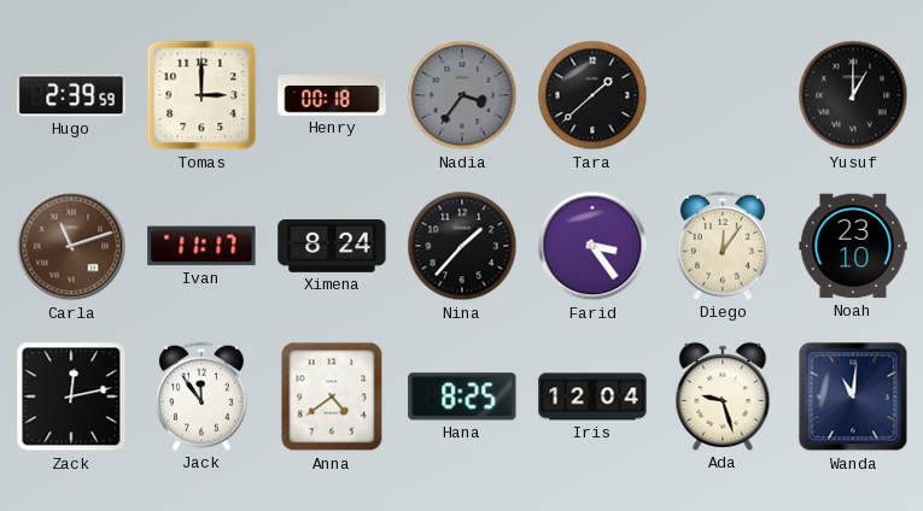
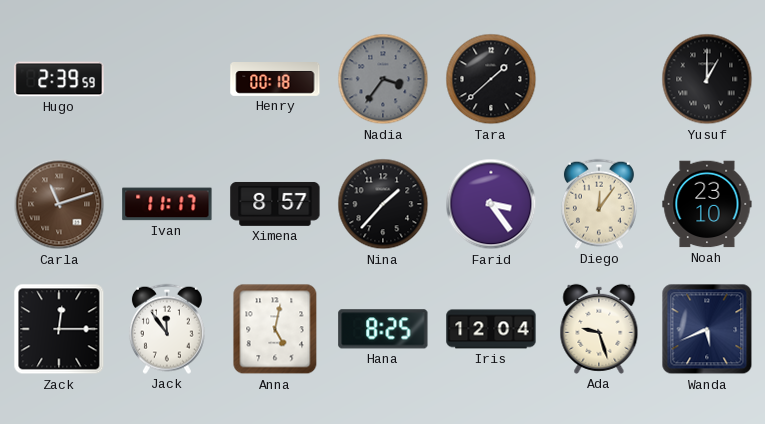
Tomas: 3:00 -> none
Ximena: 8:24 -> 8:57
Zack: 12:13 -> 12:15
Anna: 4:39 -> 5:02
Wanda: 11:01 -> 5:41
